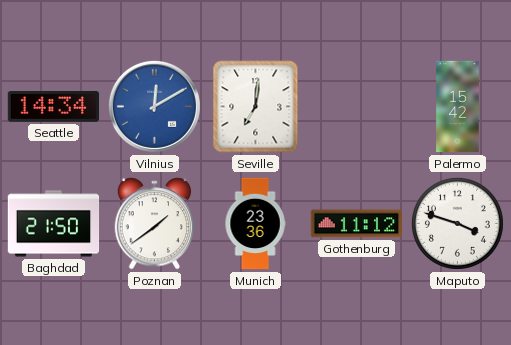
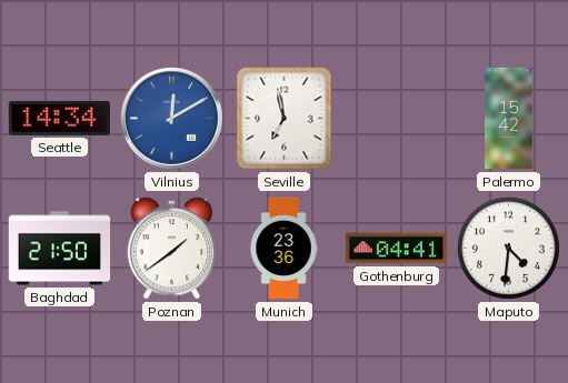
Seville: 7:01 -> 6:58
Gothenburg: 11:12 -> 04:41
Maputo: 3:48 -> 4:31
